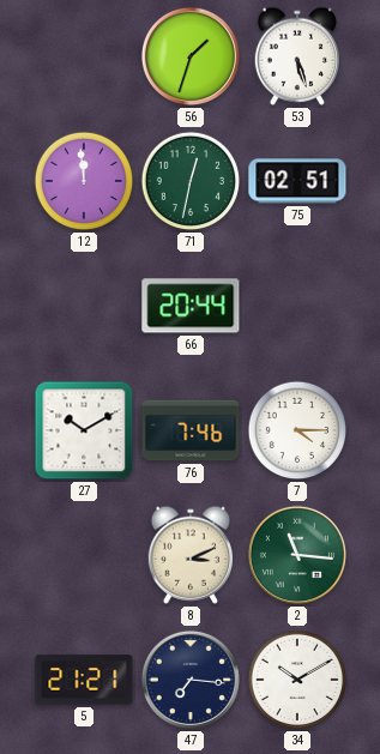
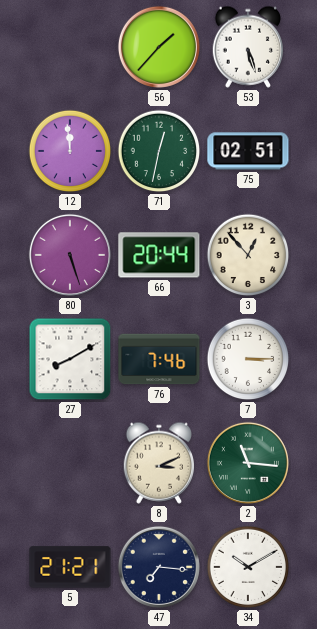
56: 1:33 -> 1:37
80: none -> 5:27
3: none -> 12:53
27: 10:10 -> 8:10
7: 4:15 -> 3:15
